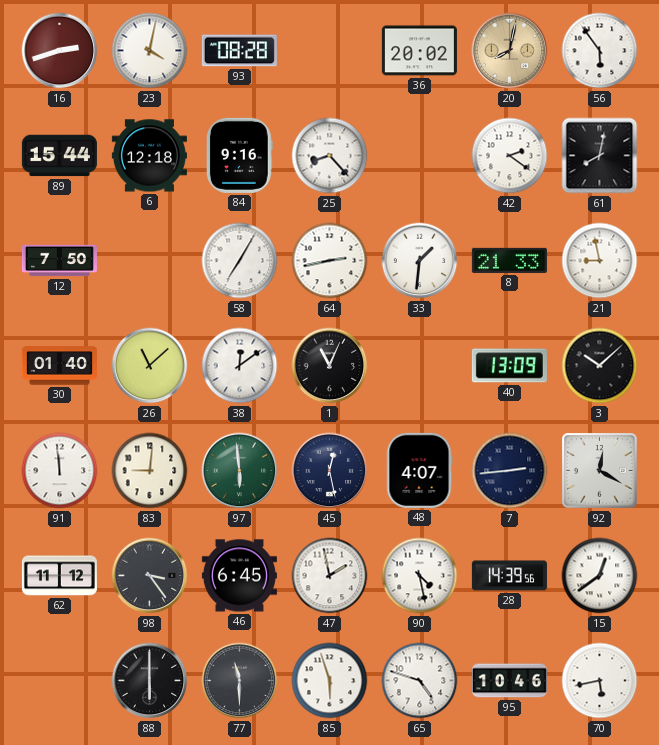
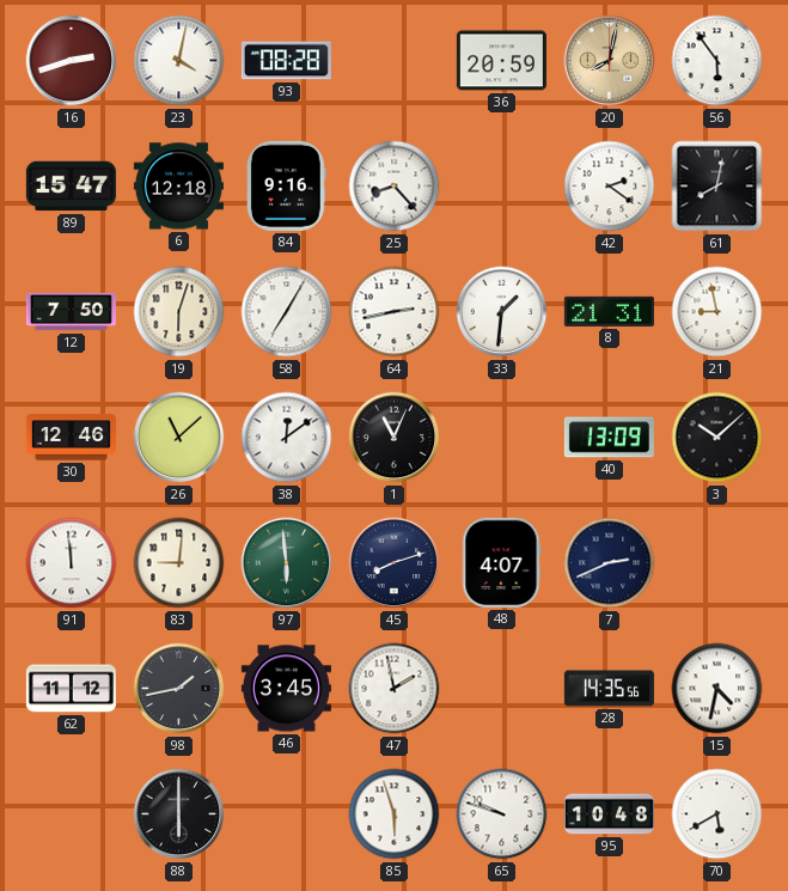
36: 20:02 -> 20:59
89: 15:44 -> 15:47
19: none -> 6:03
8: 21:33 -> 21:31
30: 01:40 -> 12:46
45: 12:28 -> 8:12
7: 2:44 -> 2:41
92: 12:20 -> none
98: 3:24 -> 1:43
46: 6:45 -> 3:45
90: 4:28 -> none
28: 14:39 -> 14:35
15: 12:39 -> 4:32
77: 11:30 -> none
65: 4:48 -> 9:48
95: 10:46 -> 10:48
70: 5:43 -> 5:40
